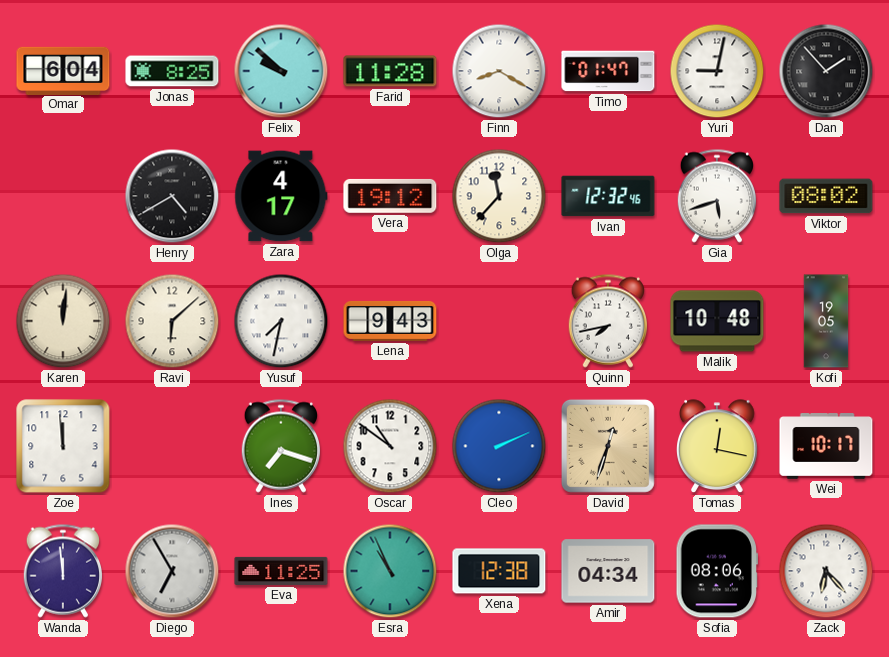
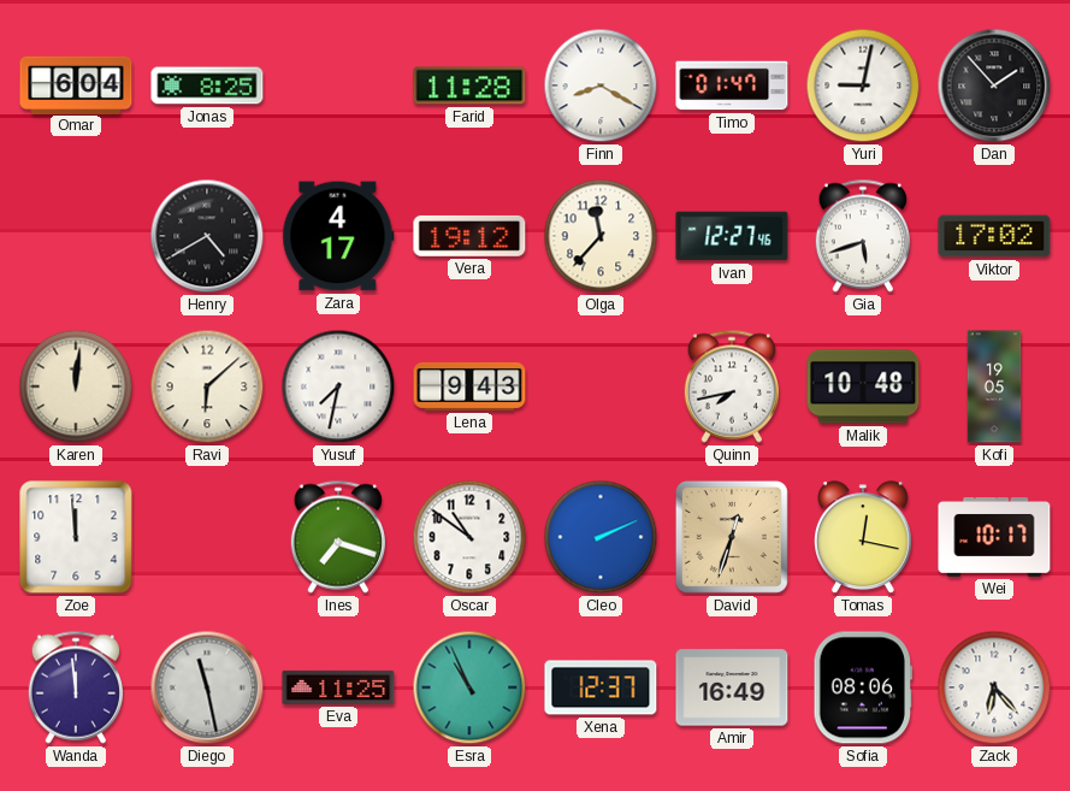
Felix: 9:52 -> none
Ivan: 12:32 -> 12:27
Viktor: 08:02 -> 17:02
Diego: 6:55 -> 11:28
Xena: 12:38 -> 12:37
Amir: 04:34 -> 16:49
